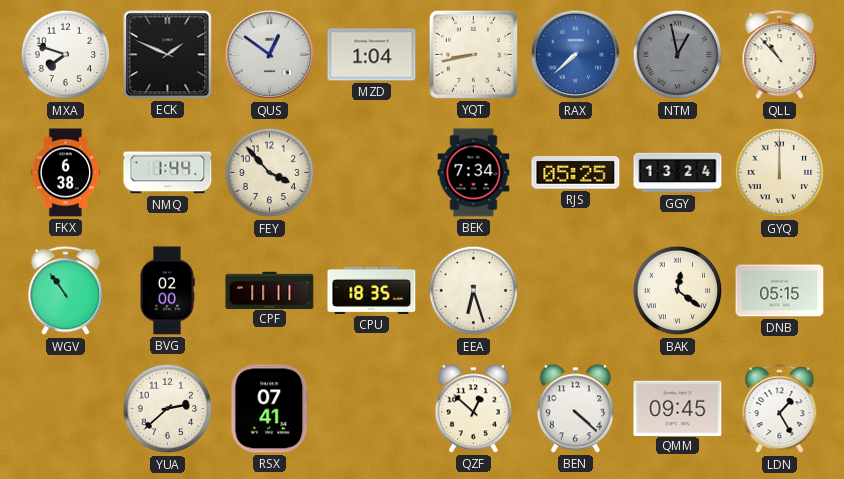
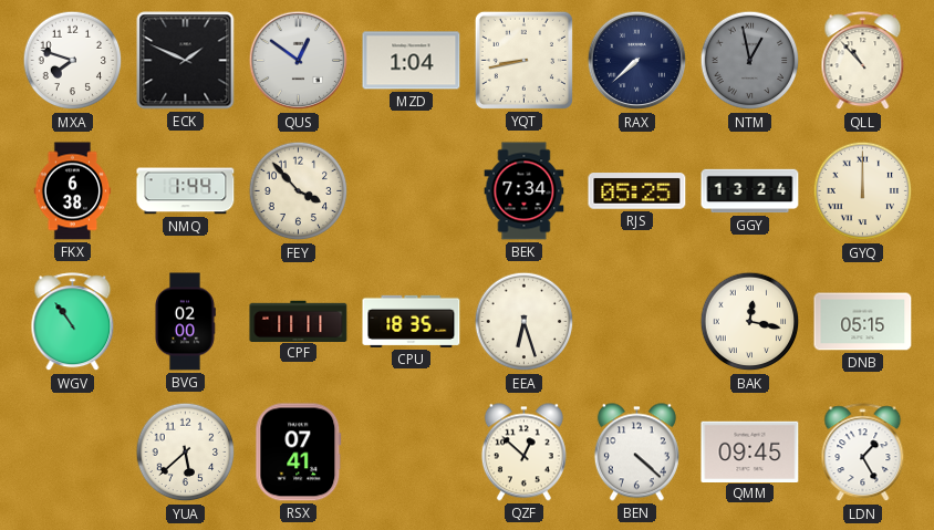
RAX dial: blue -> navy
BAK: 12:21 -> 12:17
YUA: 2:38 -> 5:38
